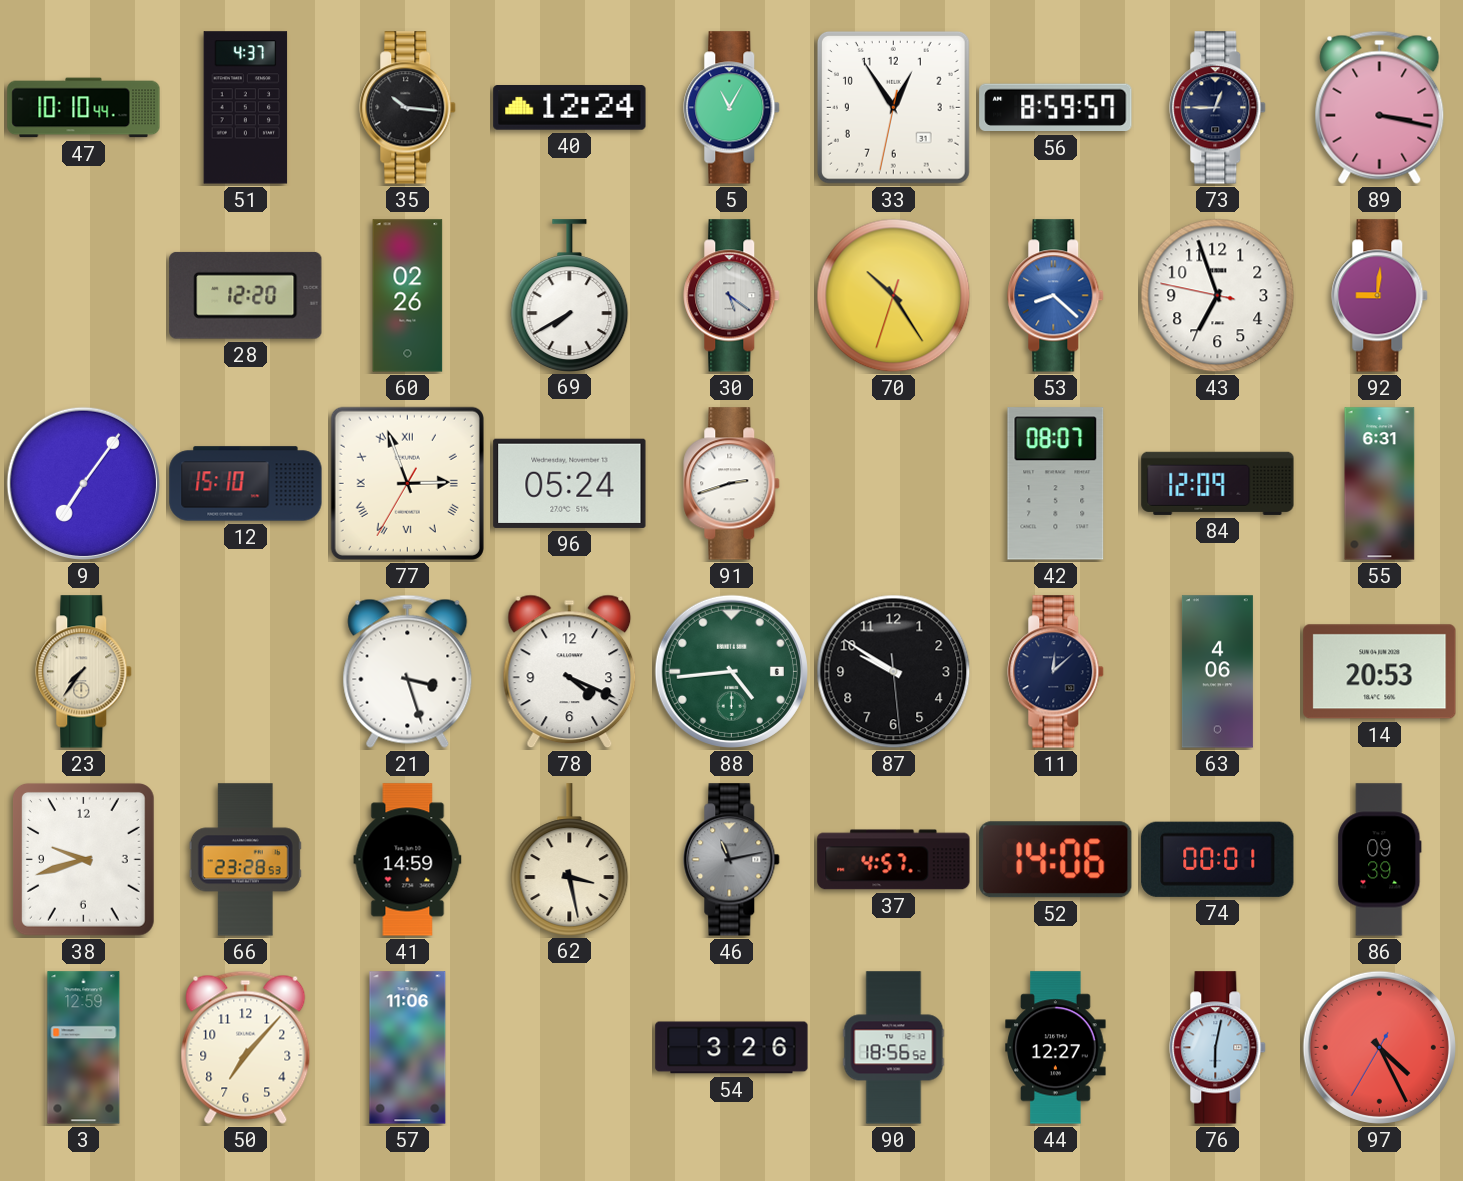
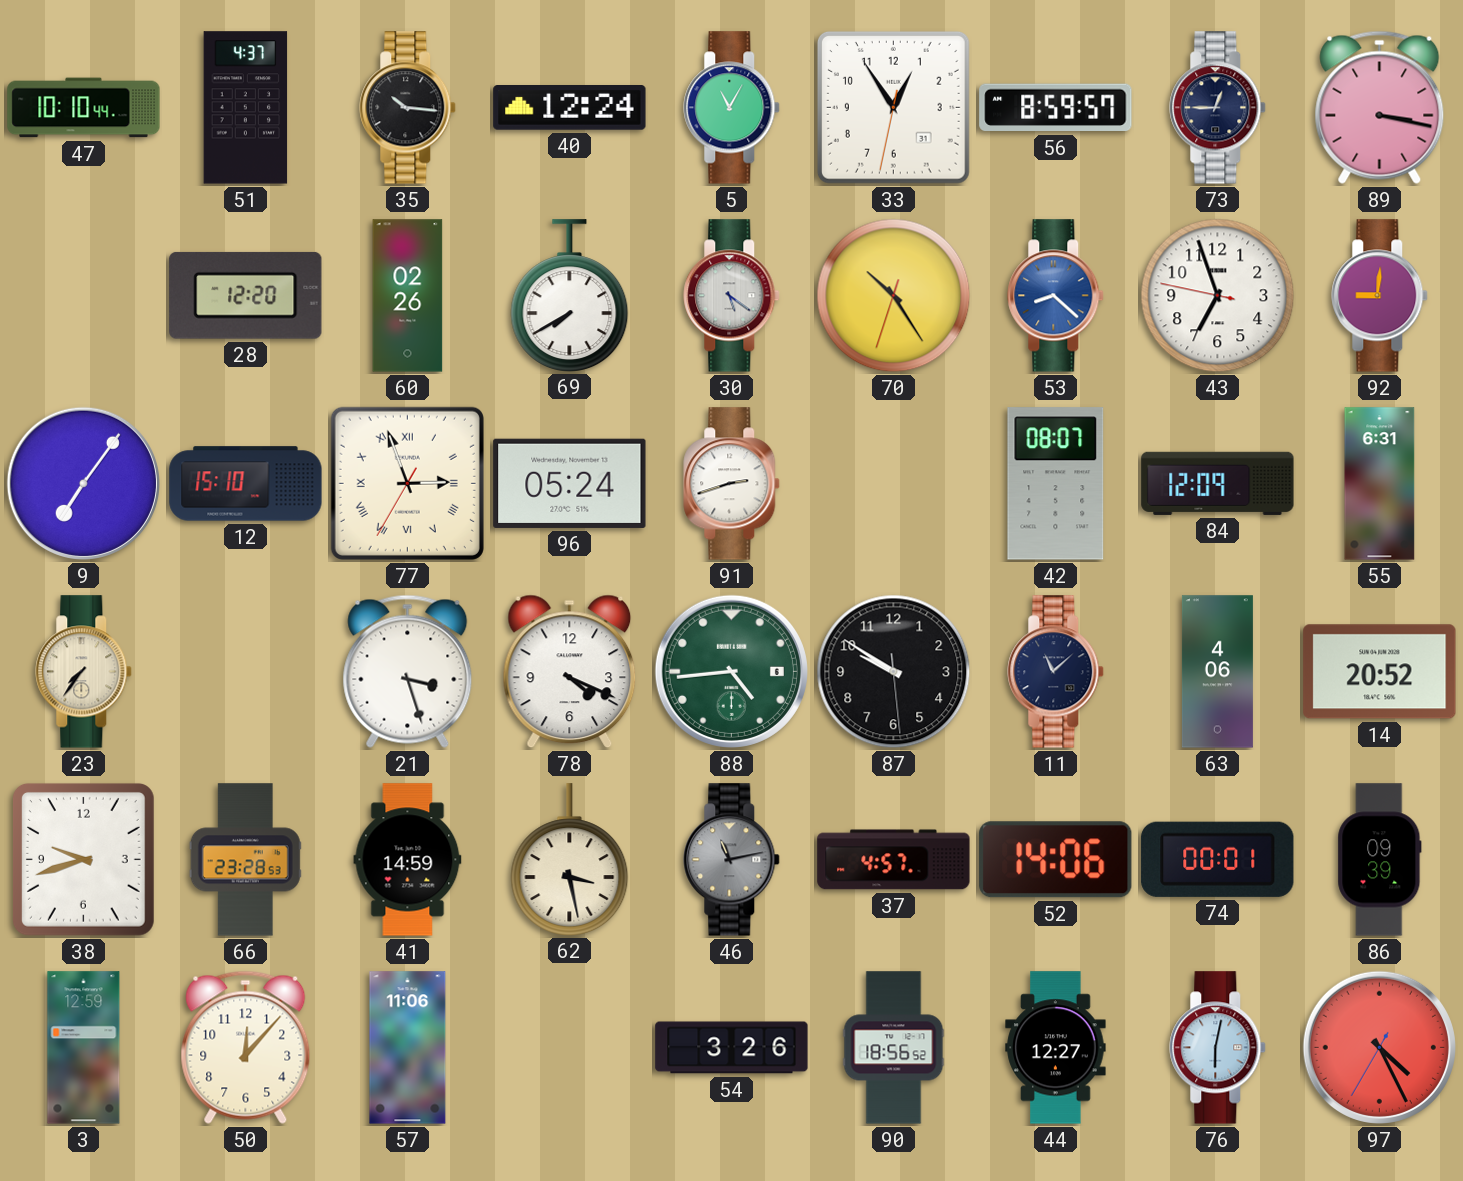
11: 12:08 -> 11:08
14: 20:53 -> 20:52
50: 7:07 -> 12:07
